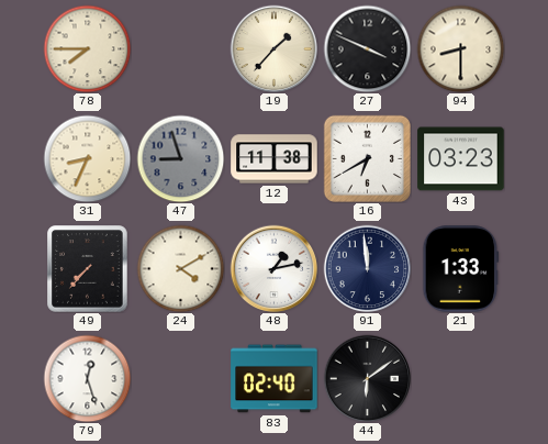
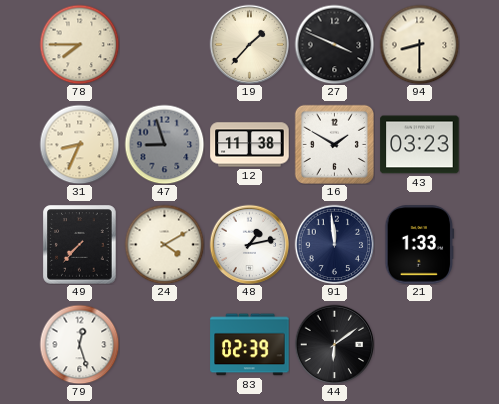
16: 6:40 -> 1:50
83: 02:40 -> 02:39
